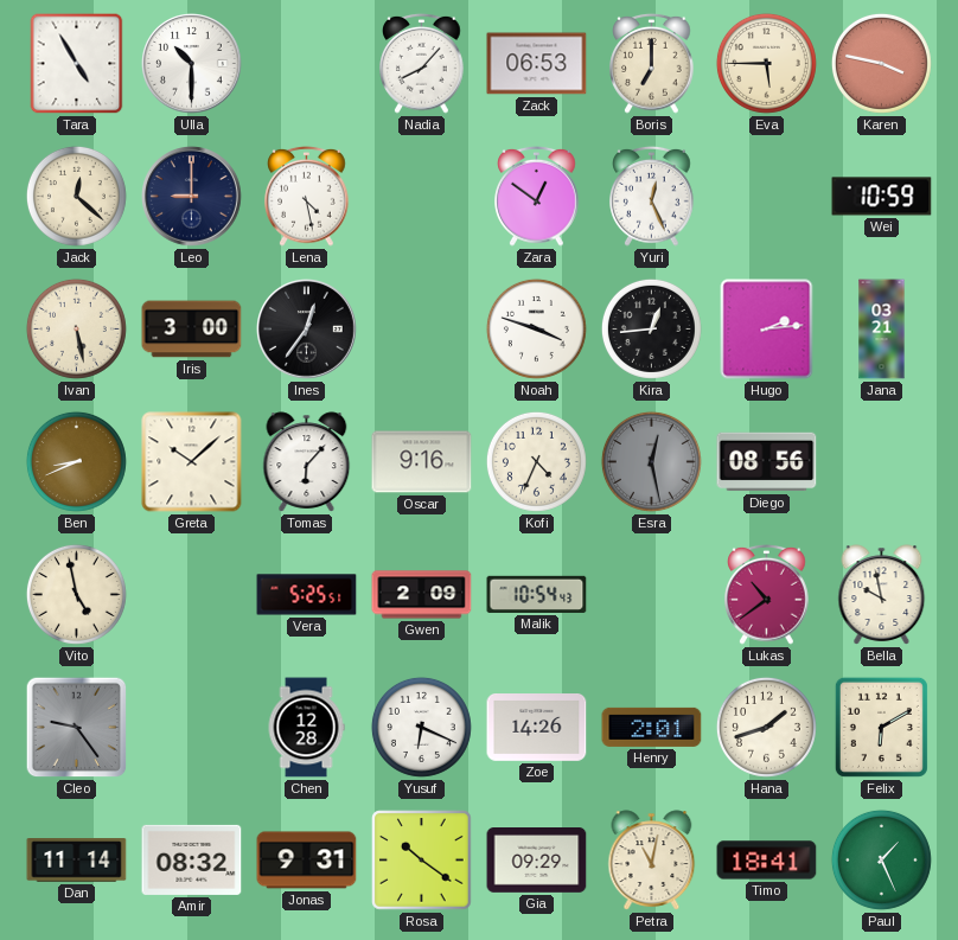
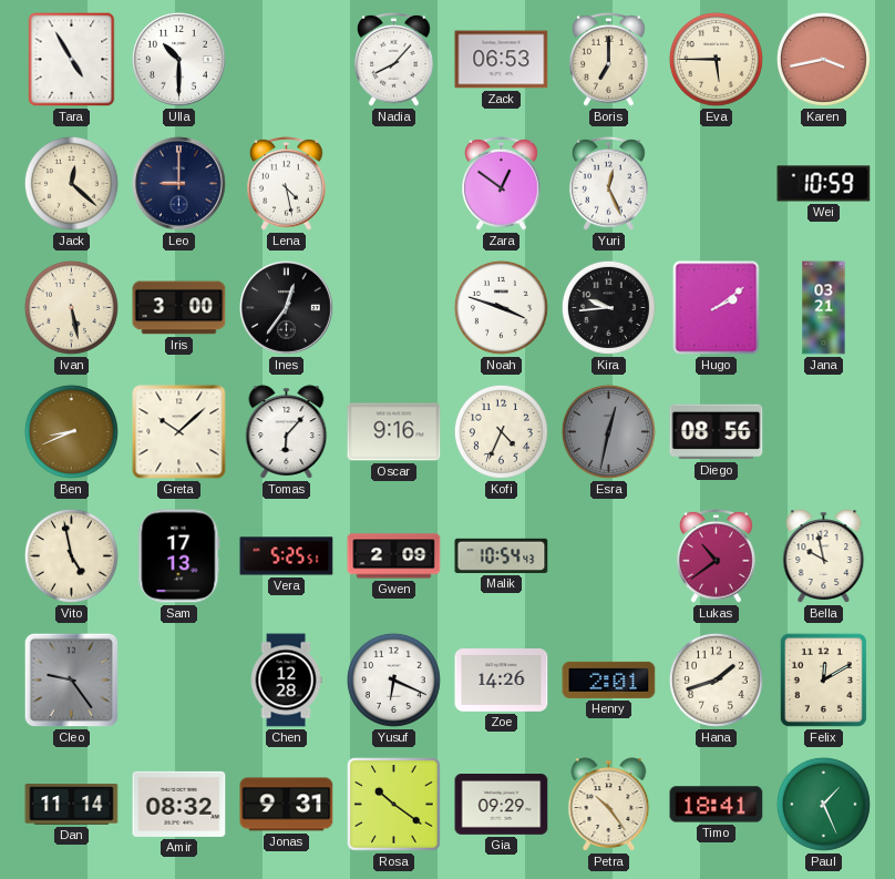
Karen: 3:47 -> 3:43
Kira: 12:44 -> 9:44
Hugo: 2:14 -> 2:09
Esra: 12:28 -> 12:32
Sam: none -> 17:13
Felix: 6:10 -> 12:10
Petra: 11:02 -> 10:24
